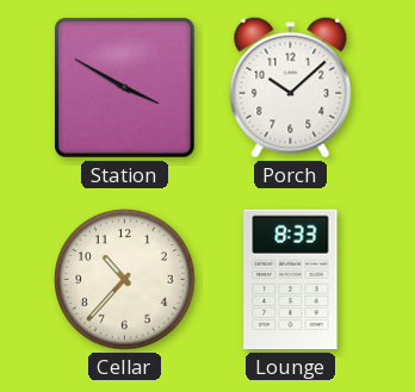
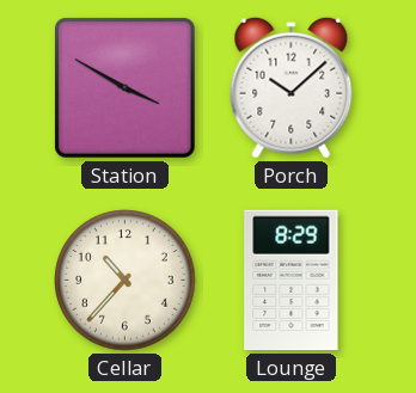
Lounge: 8:33 -> 8:29
